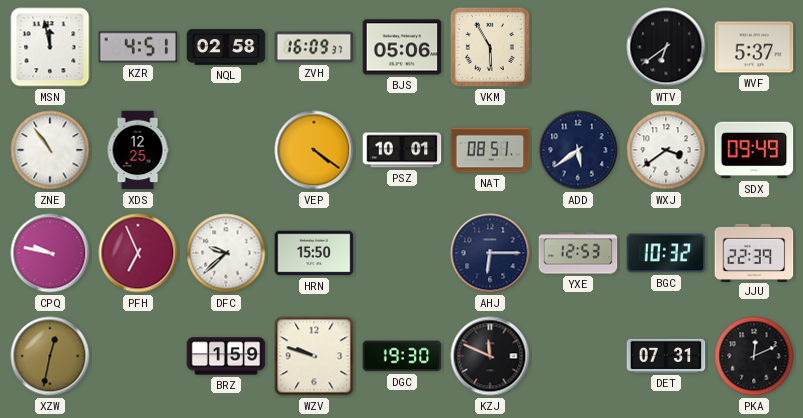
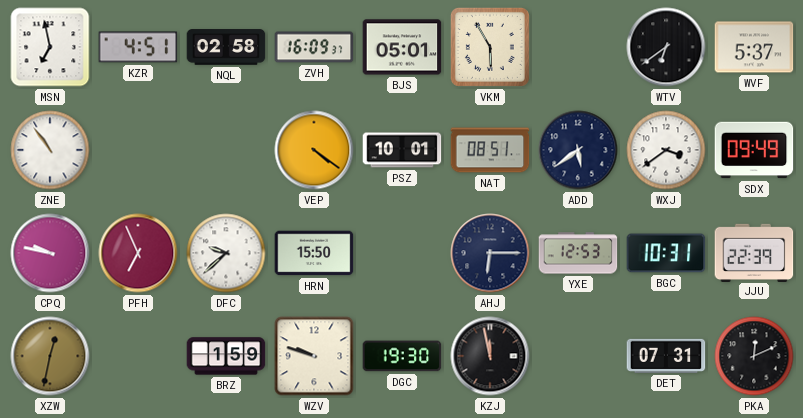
MSN: 11:58 -> 6:58
BJS: 05:06 -> 05:01
XDS: 12:25 -> none
BGC: 10:32 -> 10:31
KZJ: 11:49 -> 11:58
